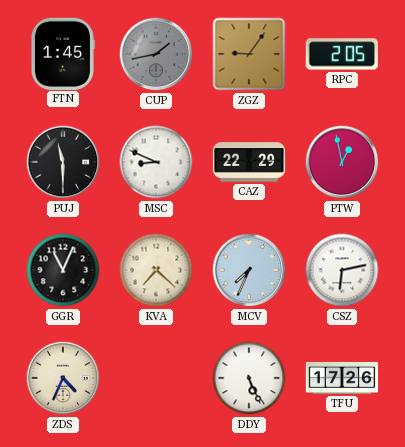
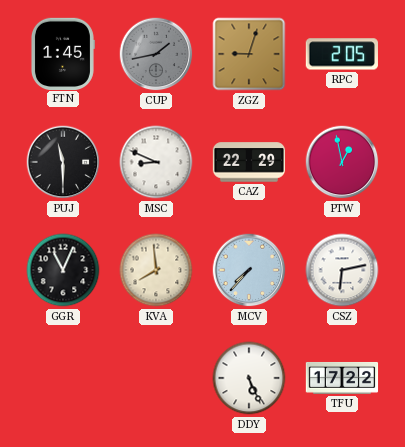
ZGZ: 9:06 -> 9:03
KVA: 7:22 -> 7:59
MCV: 7:34 -> 7:37
ZDS: 4:34 -> none
TFU: 17:26 -> 17:22
